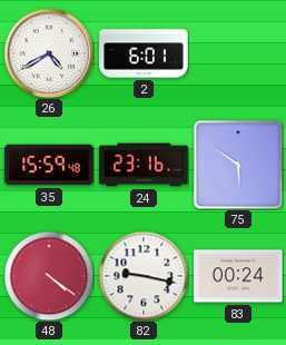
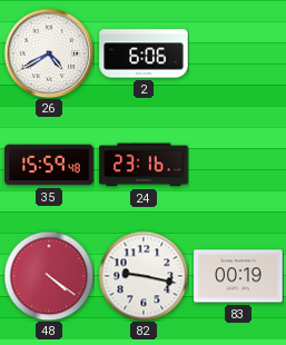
2: 6:01 -> 6:06
75: 5:51 -> none
83: 00:24 -> 00:19
